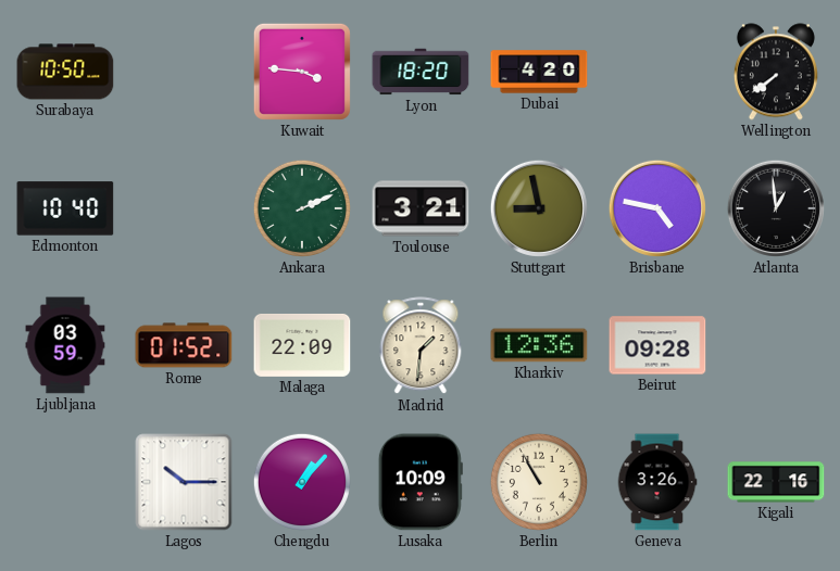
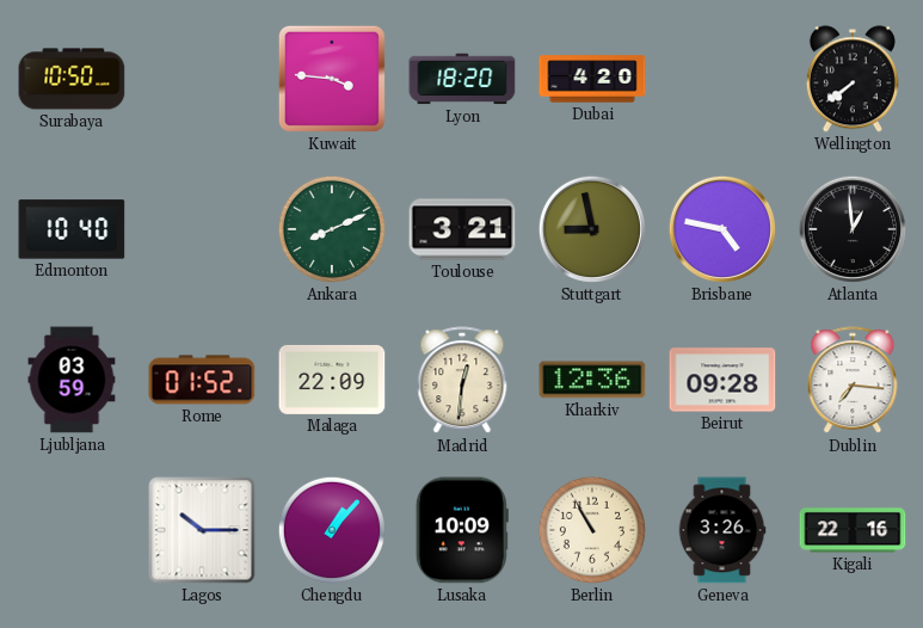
Ankara: 2:11 -> 8:11
Madrid: 1:31 -> 12:31
Dublin: none -> 7:16
